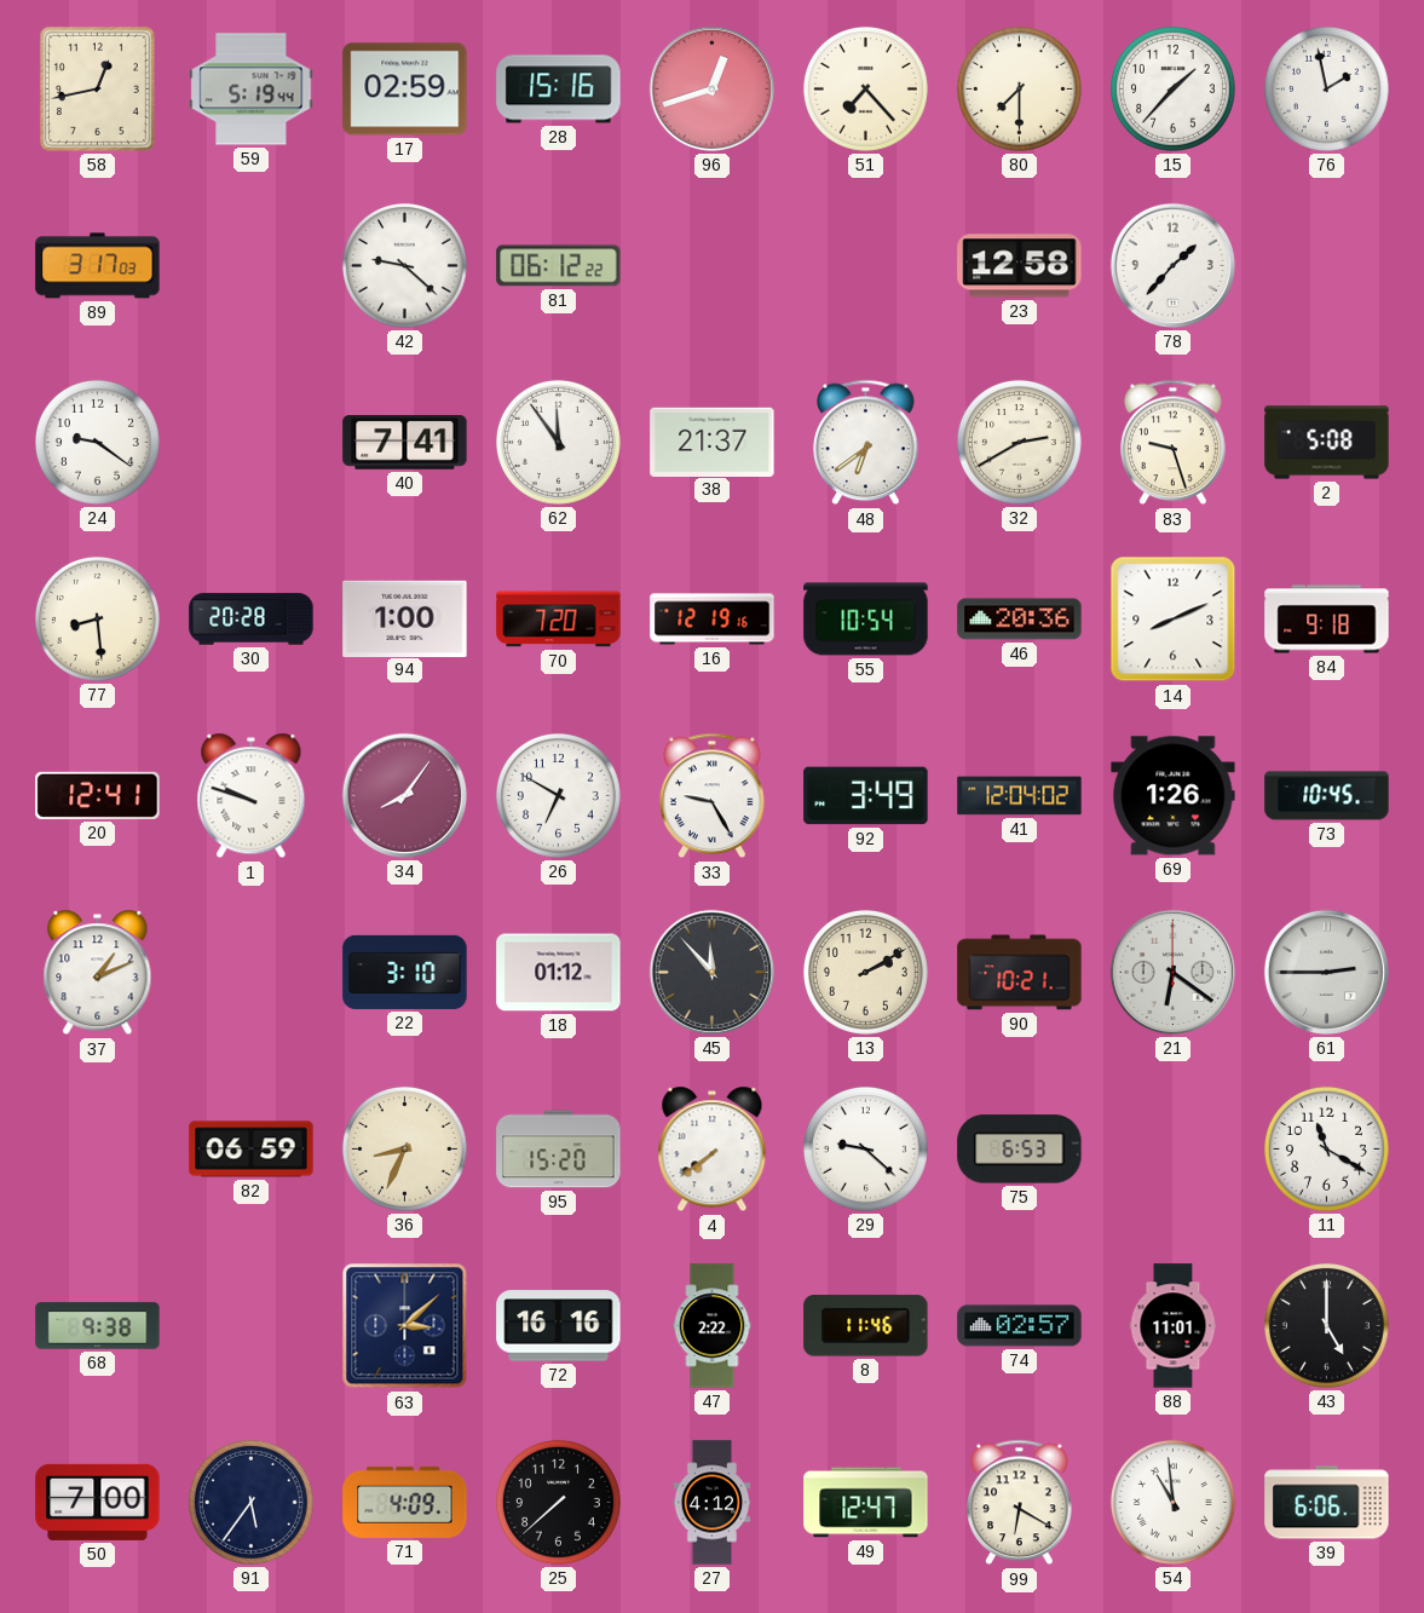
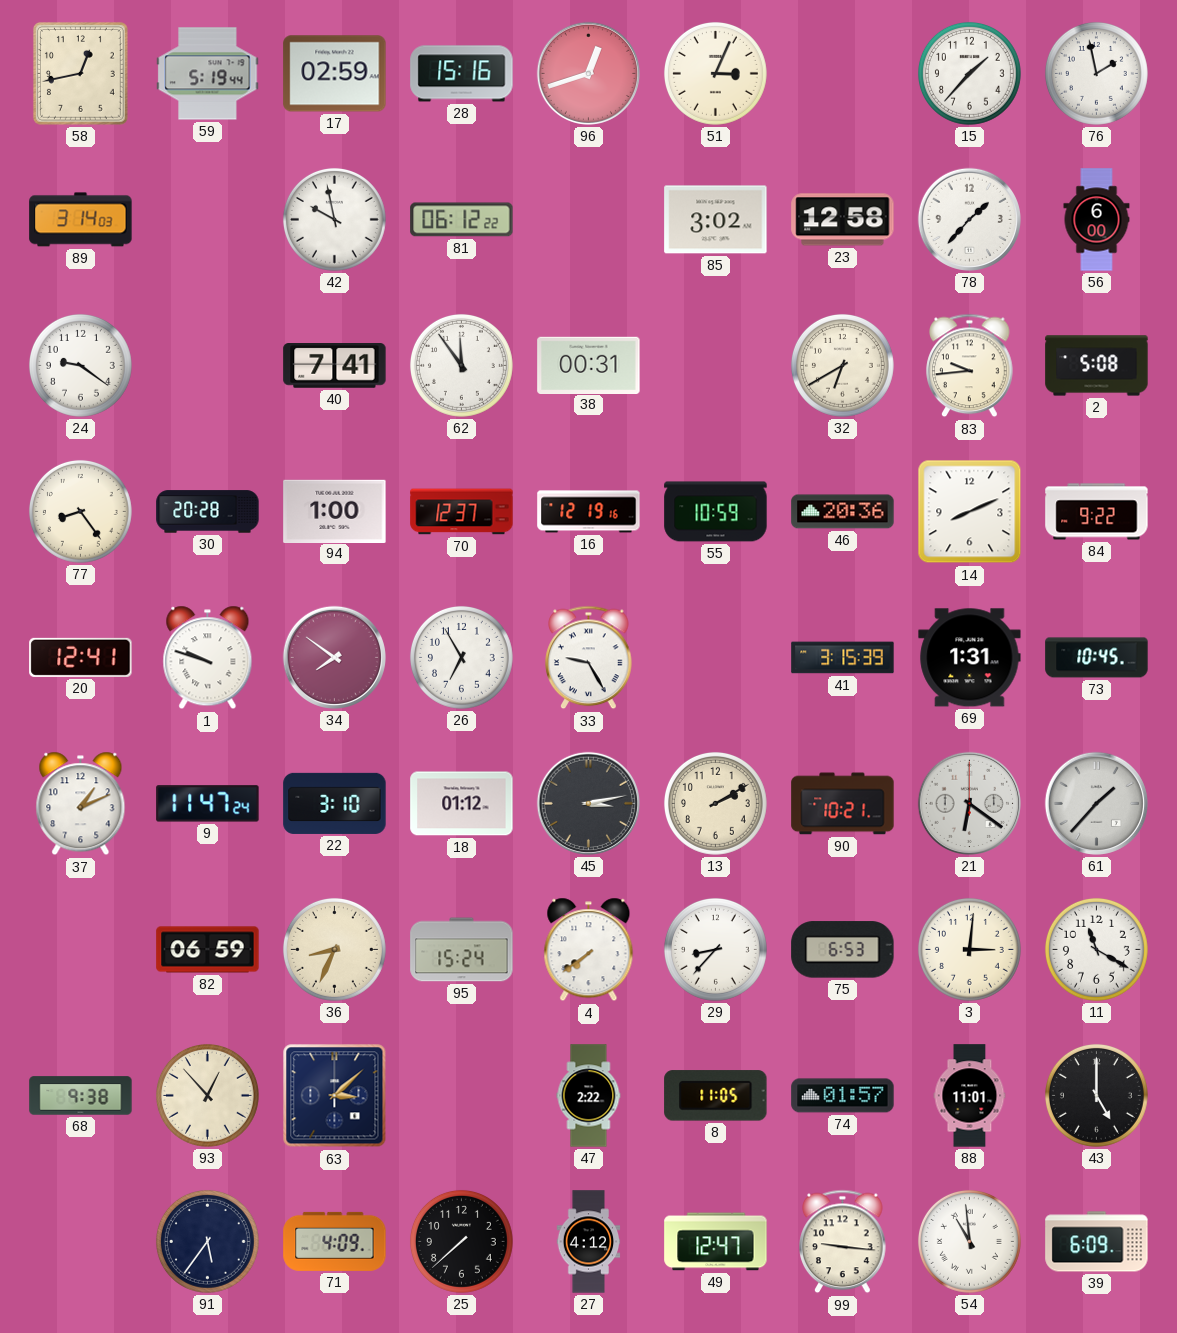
51: 7:23 -> 3:04
80: 7:30 -> none
89: 3:17 -> 3:14
42: 9:22 -> 9:58
85: none -> 3:02
56: none -> 6:00
38: 21:37 -> 00:31
48: 6:39 -> none
32: 2:40 -> 6:40
83: 9:27 -> 9:44
77: 8:29 -> 8:24
70: 7:20 -> 12:37
55: 10:54 -> 10:59
84: 9:18 -> 9:22
34: 8:06 -> 7:51
26: 6:50 -> 6:55
92: 3:49 -> none
41: 12:04 -> 3:15
69: 1:26 -> 1:31
9: none -> 11:47
45: 11:53 -> 3:13
61: 2:45 -> 1:37
95: 15:20 -> 15:24
29: 9:22 -> 8:37
3: none -> 3:01
93: none -> 12:53
72: 16:16 -> none
8: 11:46 -> 11:05
74: 02:57 -> 01:57
50: 7:00 -> none
99: 6:20 -> 9:16
39: 6:06 -> 6:09
